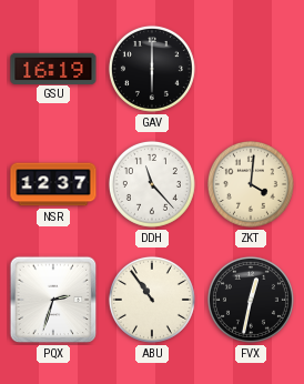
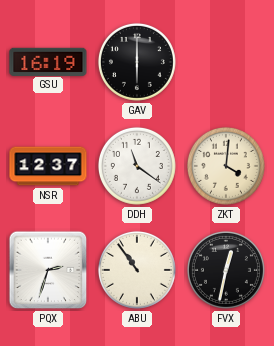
DDH: 11:23 -> 11:21
